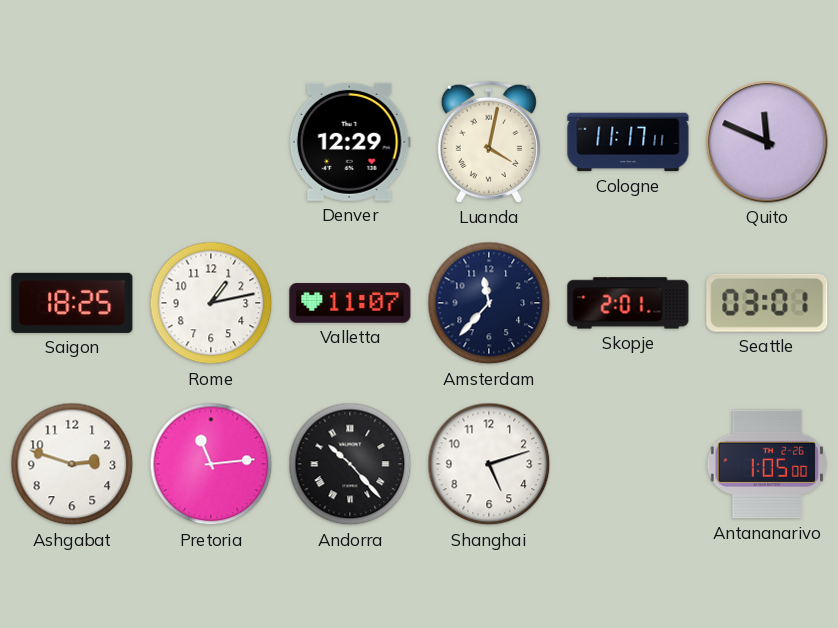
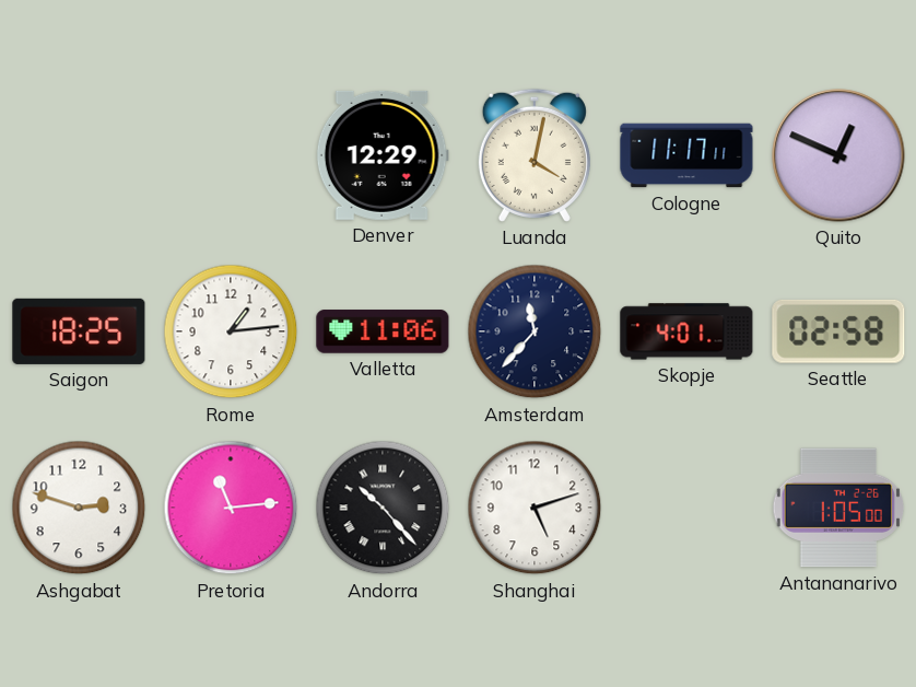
Quito: 11:49 -> 12:49
Rome: 1:13 -> 1:14
Valletta: 11:07 -> 11:06
Skopje: 2:01 -> 4:01
Seattle: 03:01 -> 02:58
